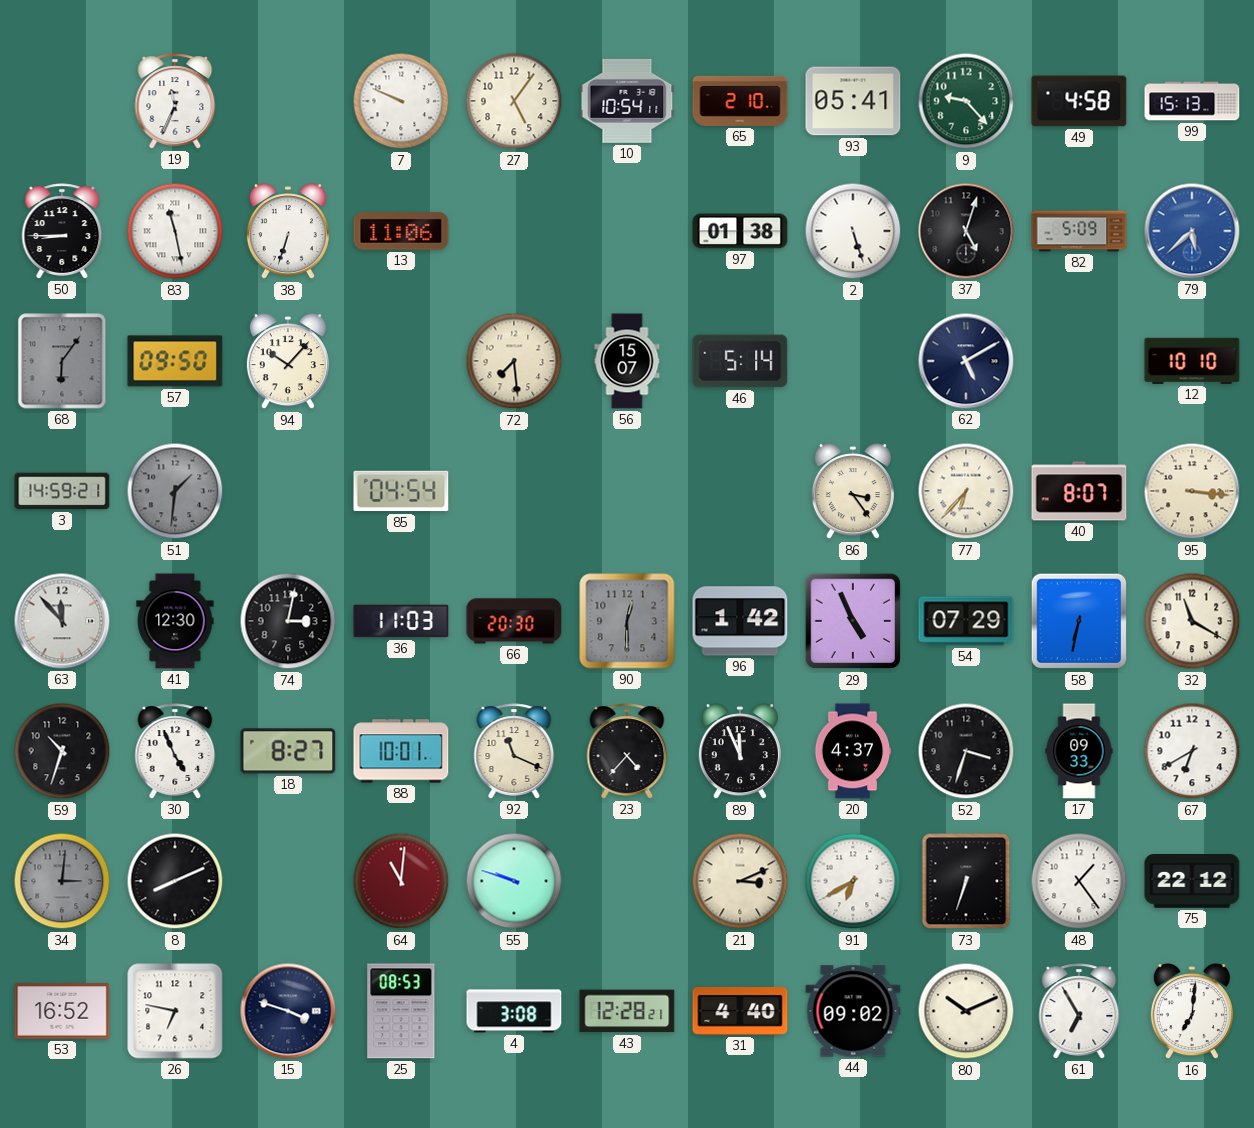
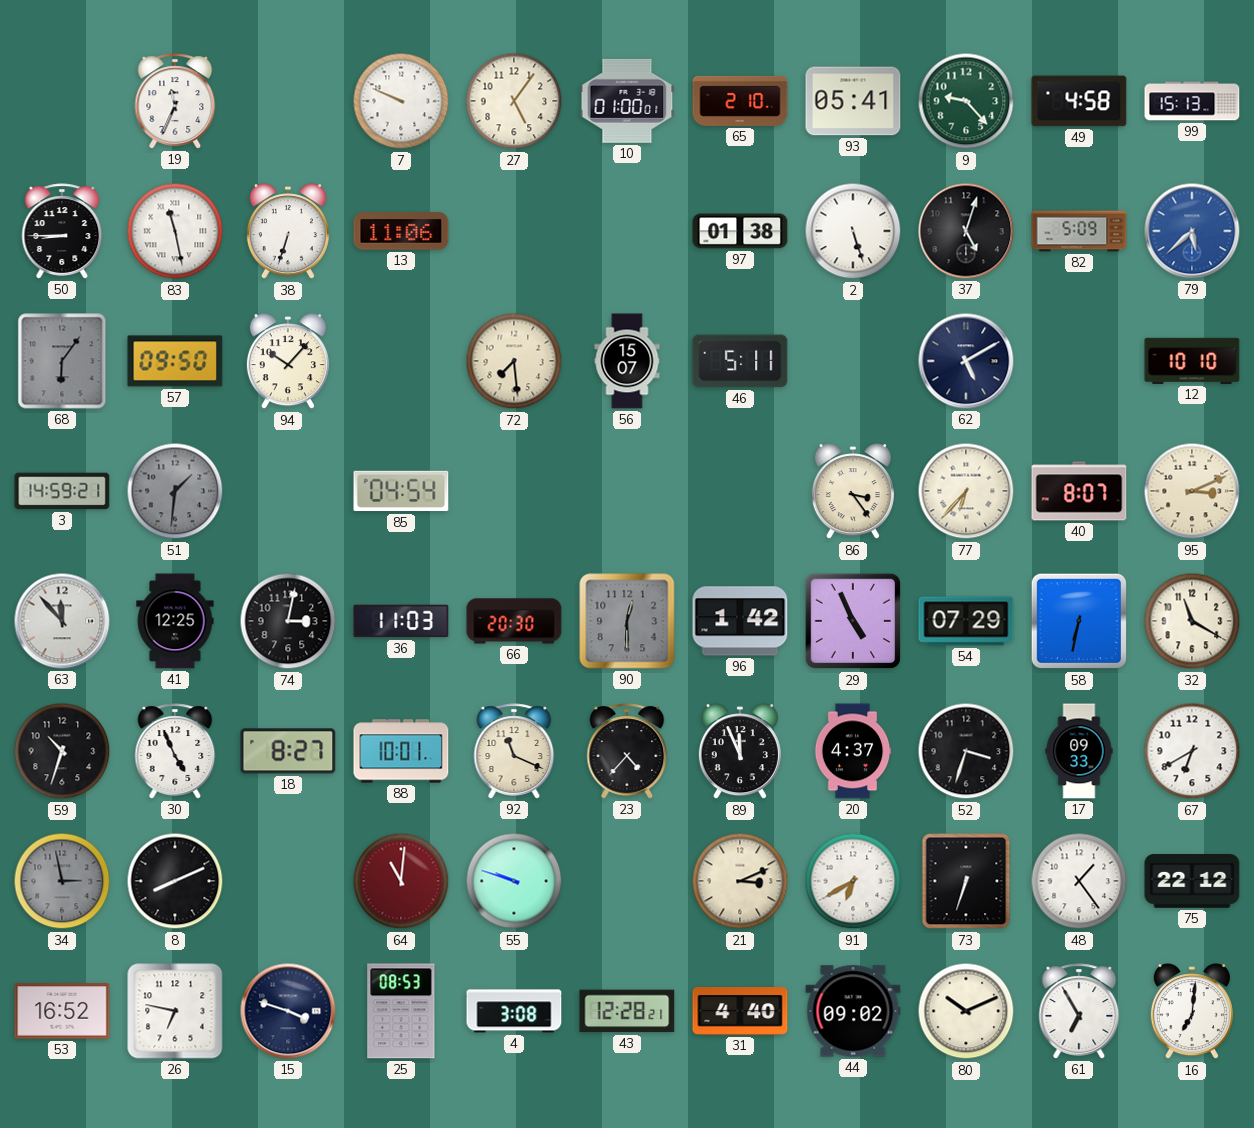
10: 10:54 -> 01:00
46: 5:14 -> 5:11
95: 3:16 -> 3:11
41: 12:30 -> 12:25
34: 3:01 -> 2:58
